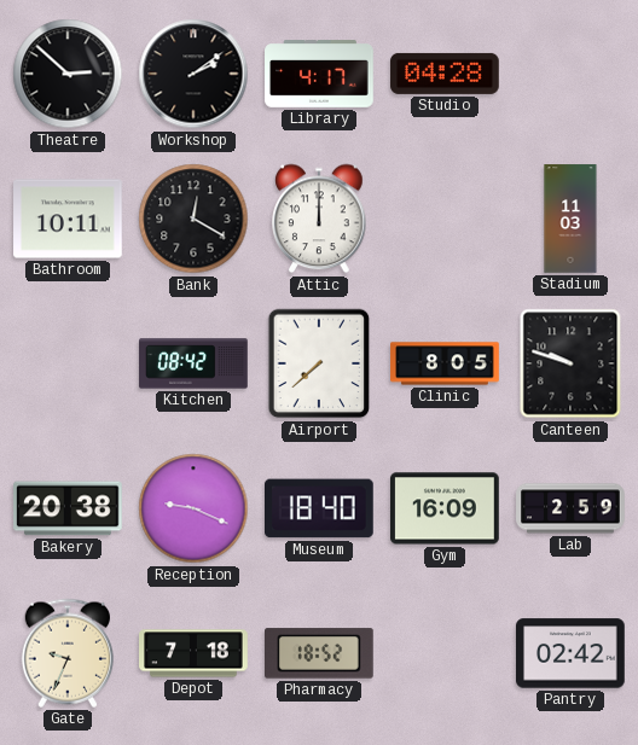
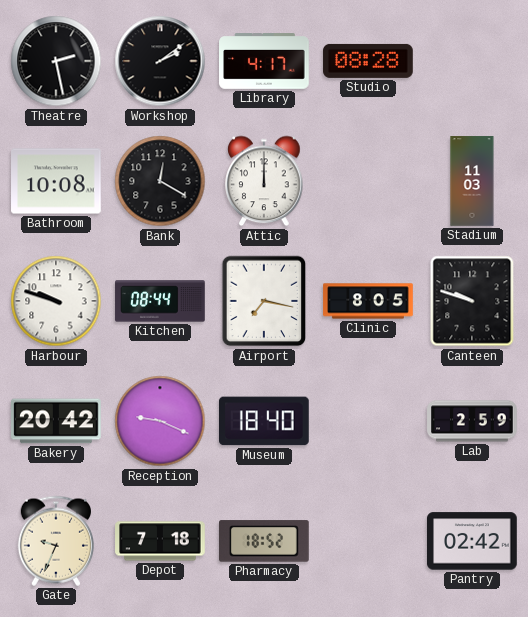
Theatre: 2:52 -> 2:28
Studio: 04:28 -> 08:28
Bathroom: 10:11 -> 10:08
Harbour: none -> 9:48
Kitchen: 08:42 -> 08:44
Airport: 7:38 -> 7:17
Bakery: 20:38 -> 20:42
Gym: 16:09 -> none
